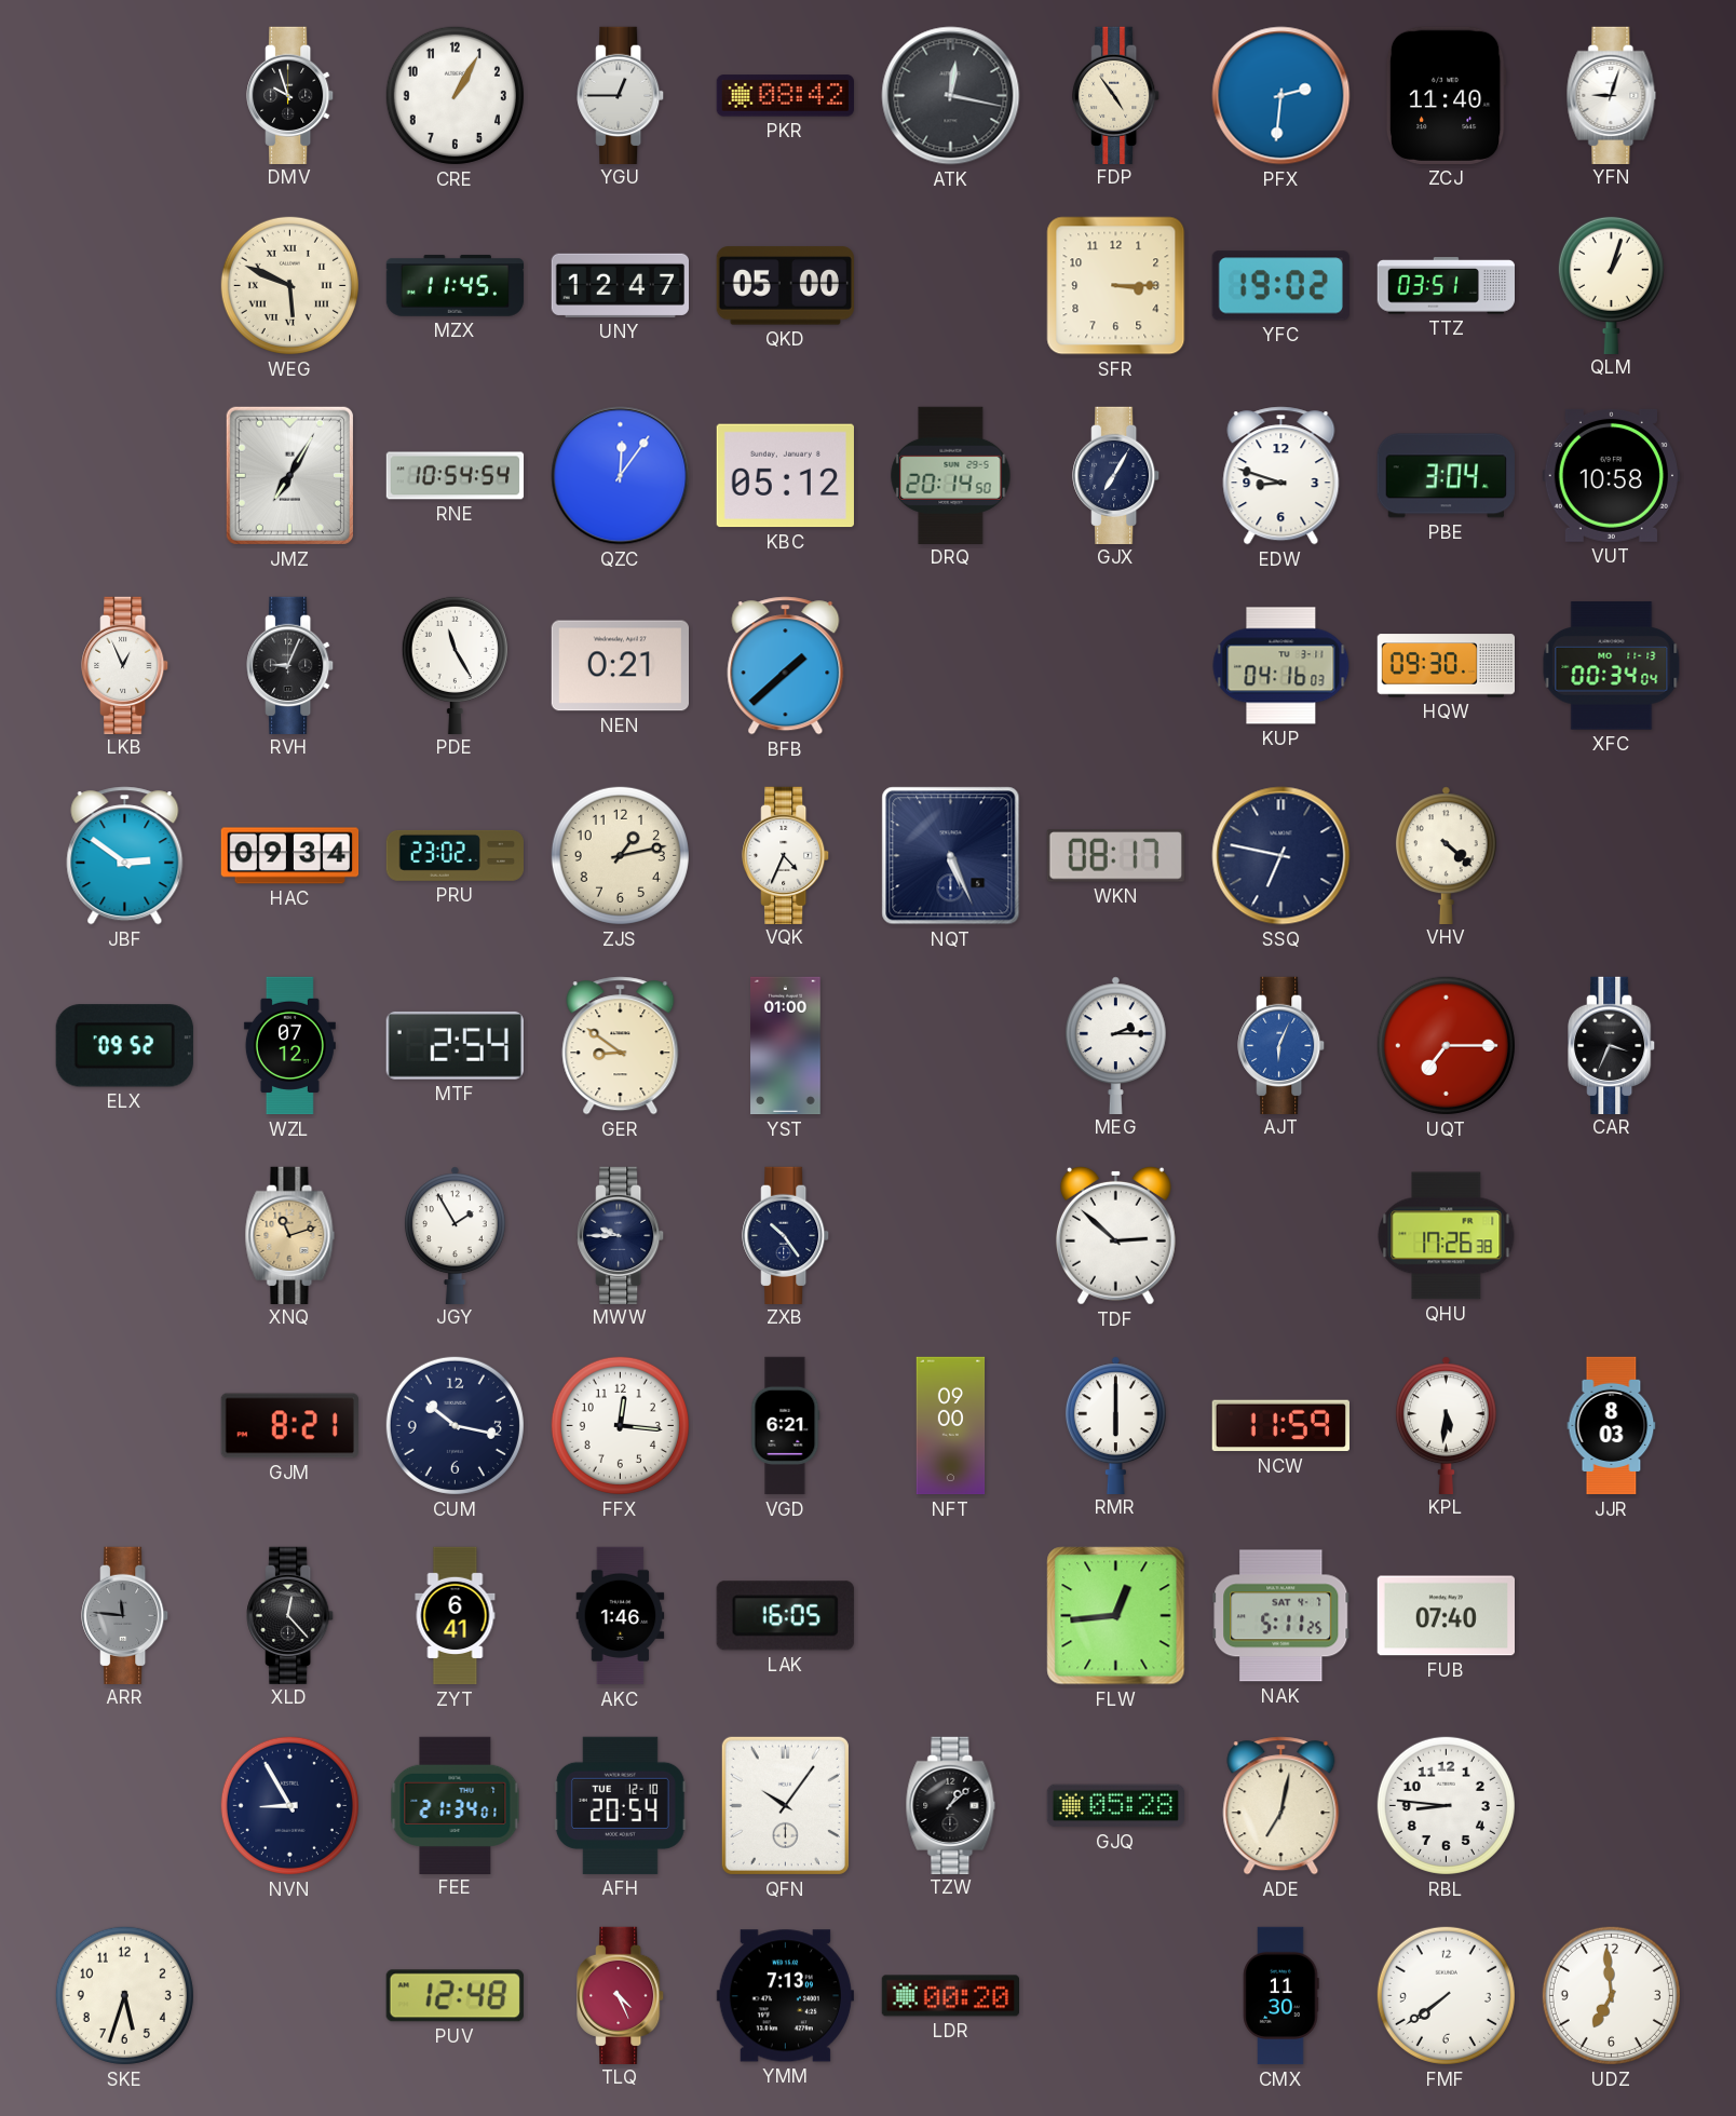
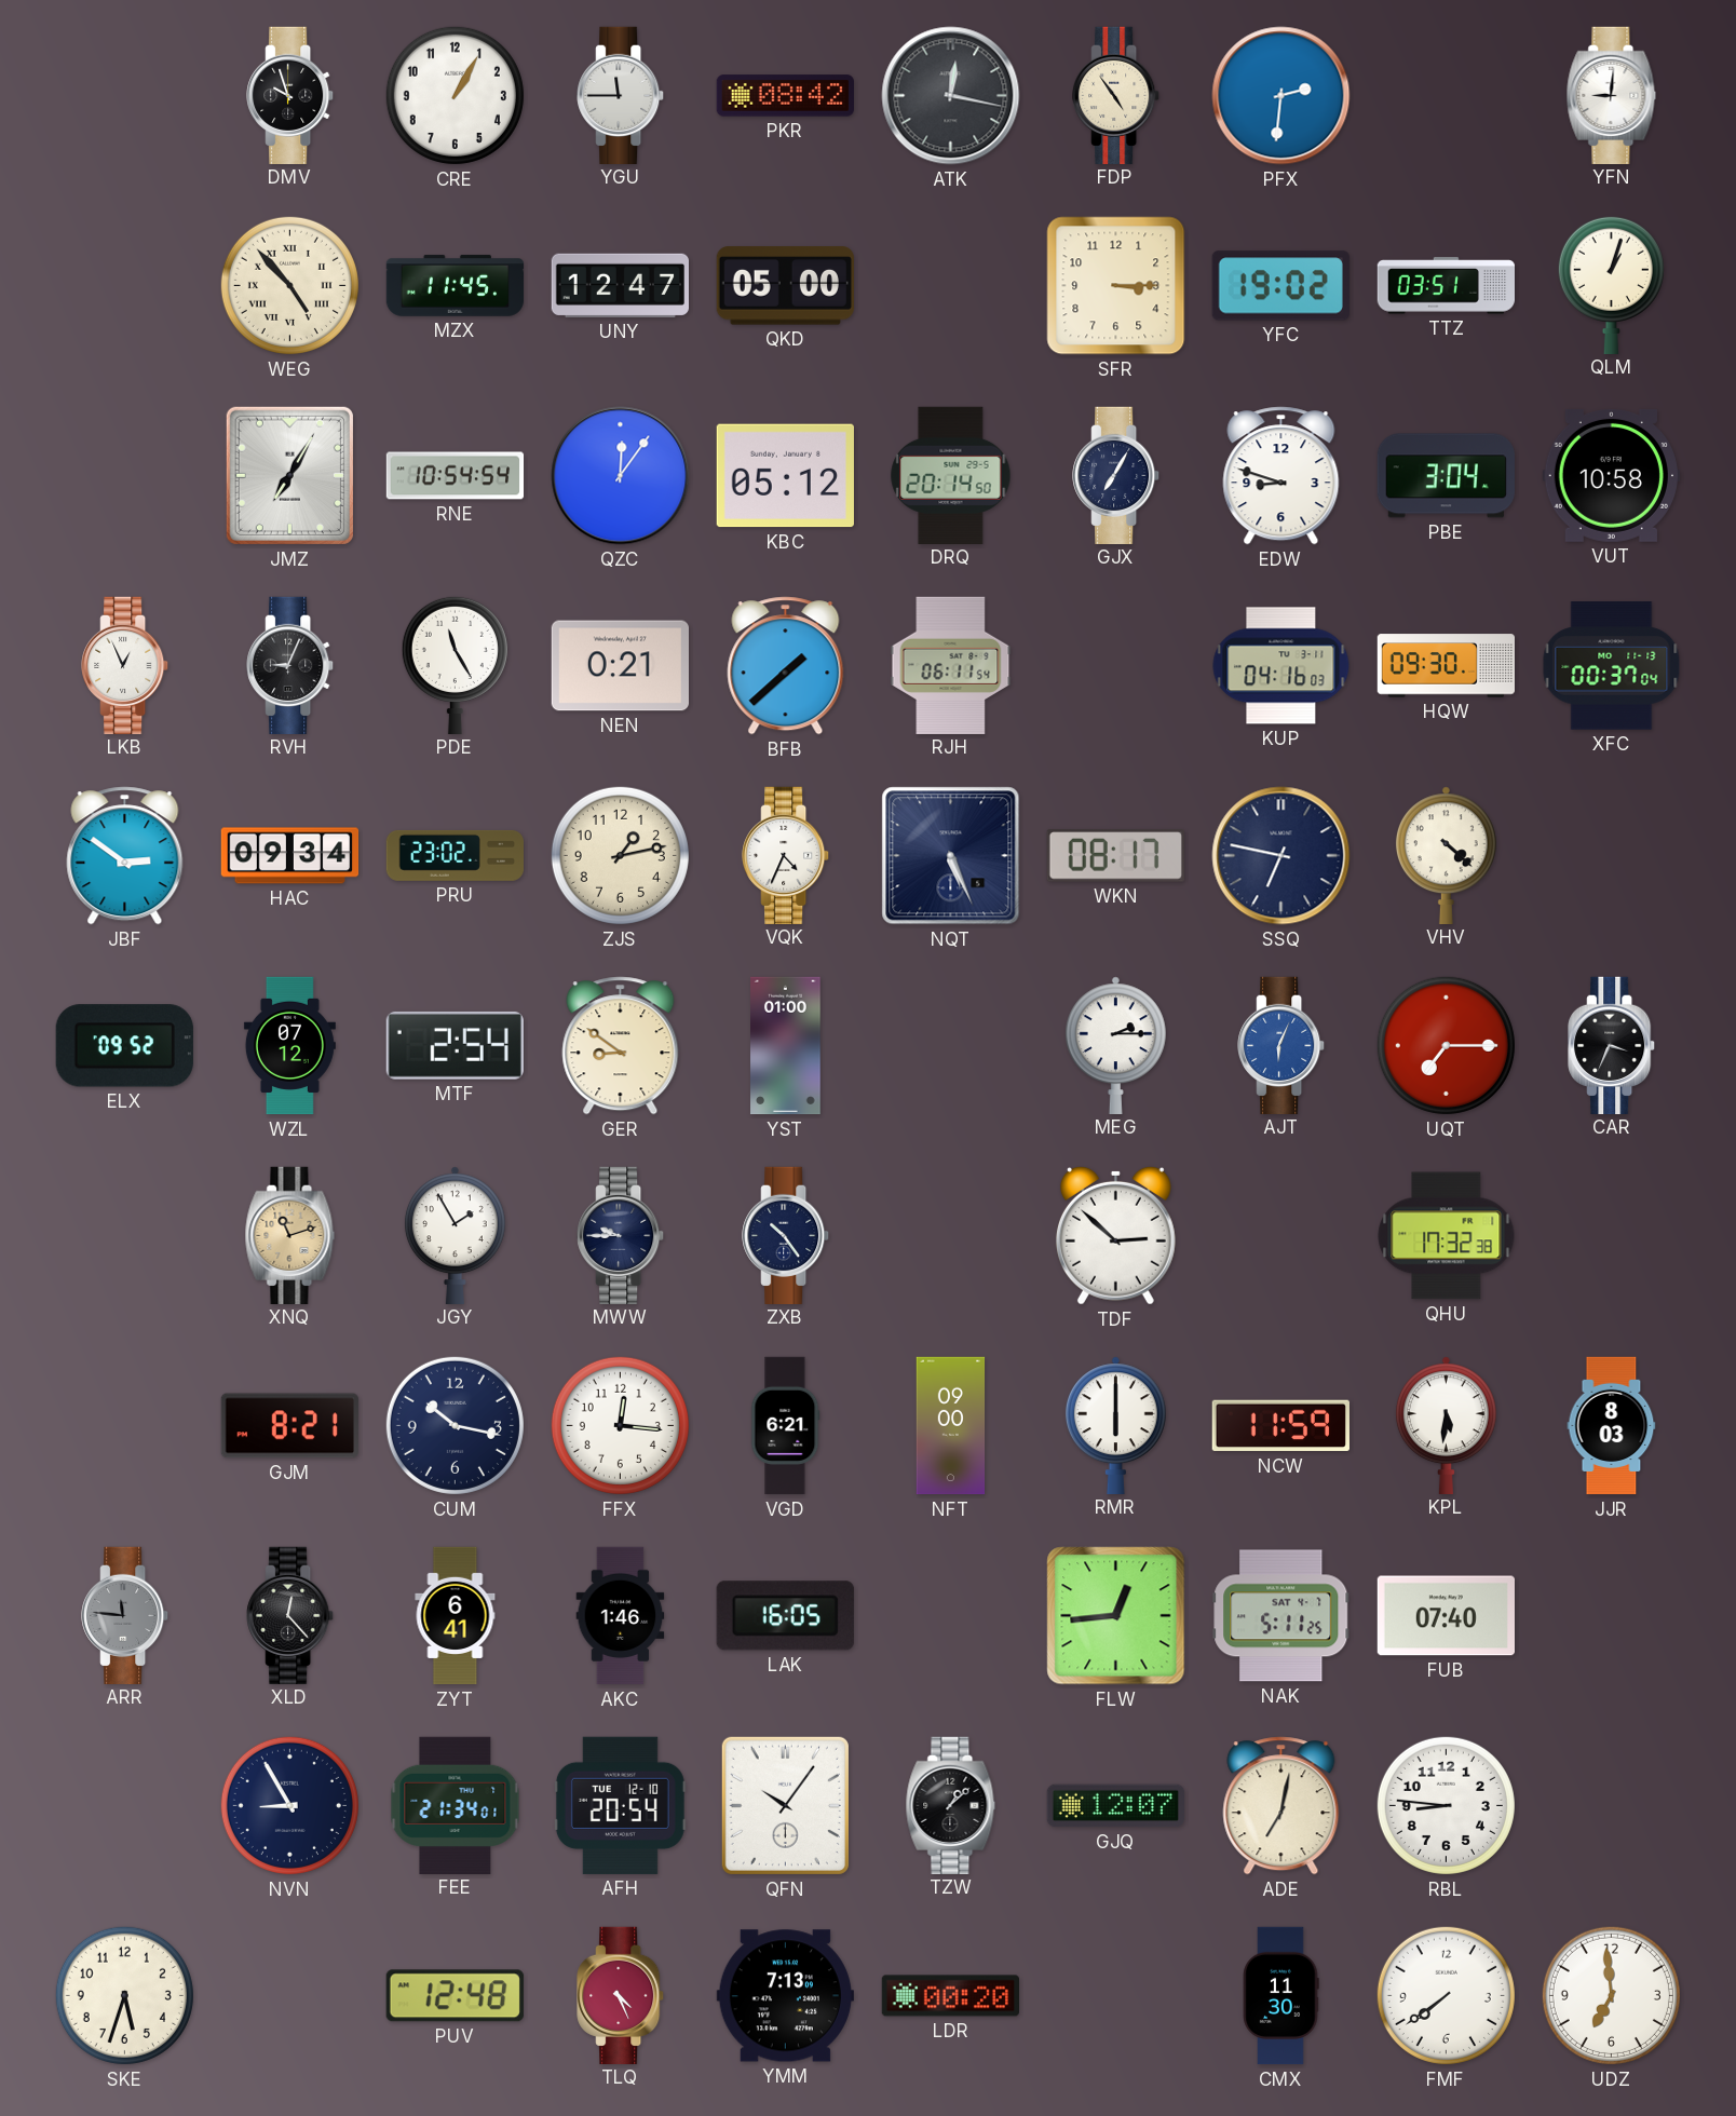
YGU: 12:45 -> 11:45
ZCJ: 11:40 -> none
YFN: 9:03 -> 9:01
WEG: 5:49 -> 4:53
RJH: none -> 06:11
XFC: 00:34 -> 00:37
QHU: 17:26 -> 17:32
GJQ: 05:28 -> 12:07
